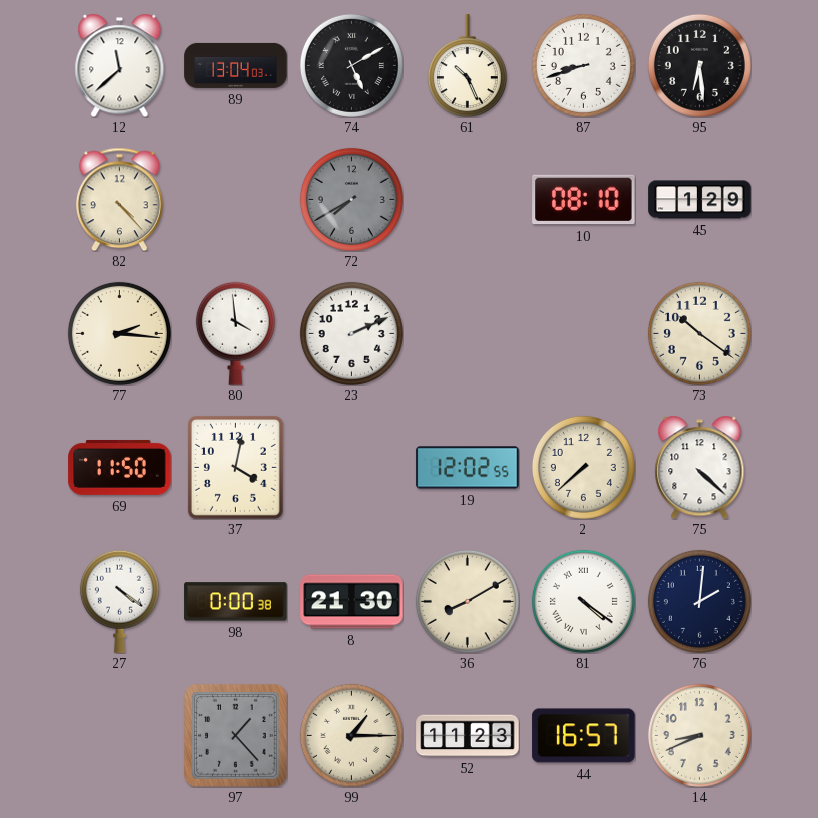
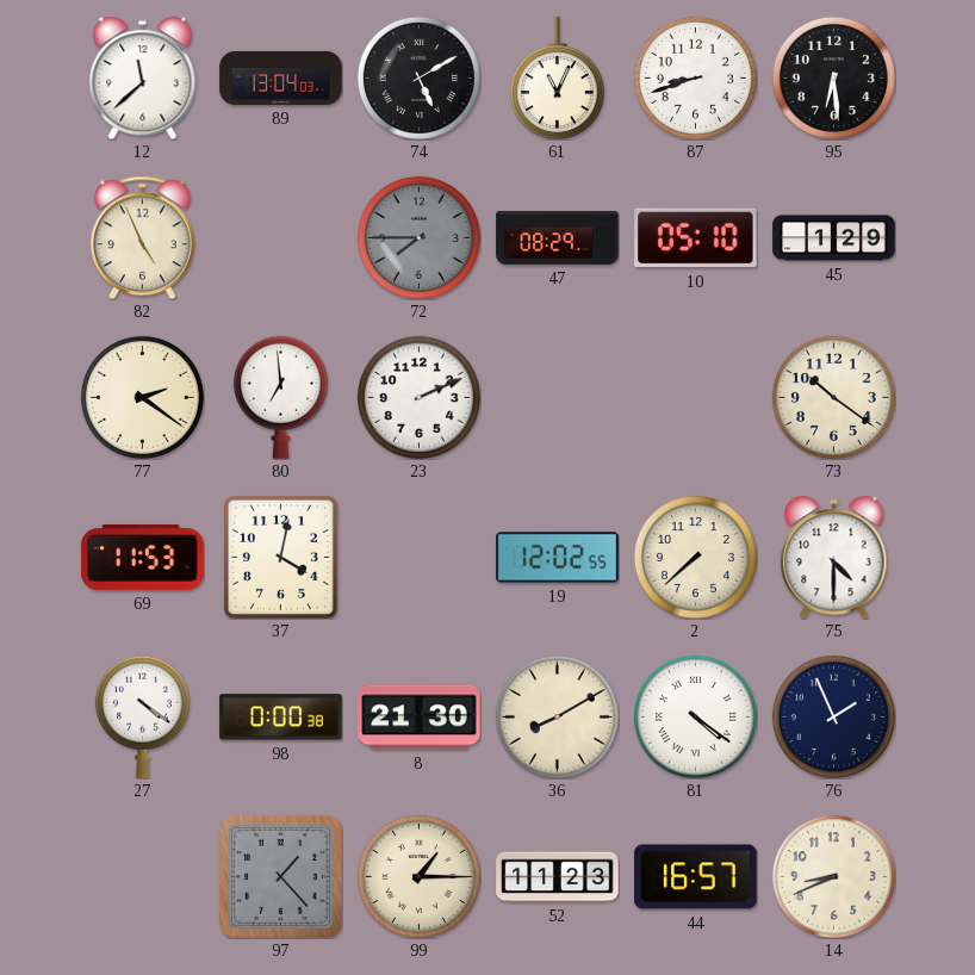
61: 10:26 -> 11:04
82: 4:23 -> 4:56
72: 7:40 -> 7:45
47: none -> 08:29
10: 08:10 -> 05:10
77: 2:16 -> 2:21
80: 3:59 -> 6:59
69: 11:50 -> 11:53
75: 4:22 -> 4:30
76: 2:01 -> 1:56
